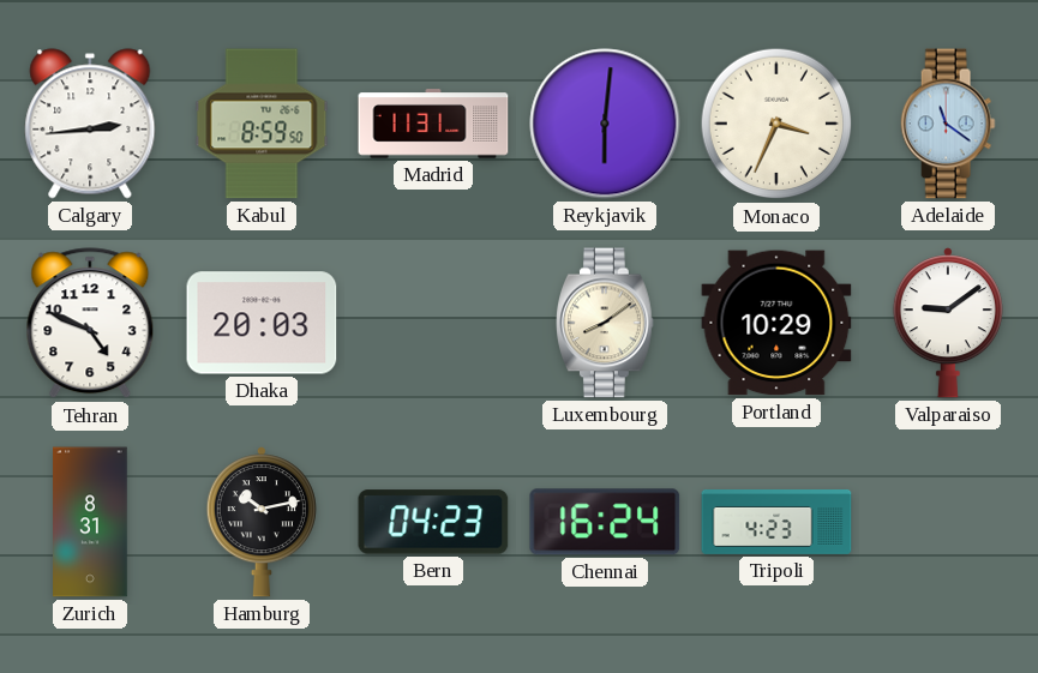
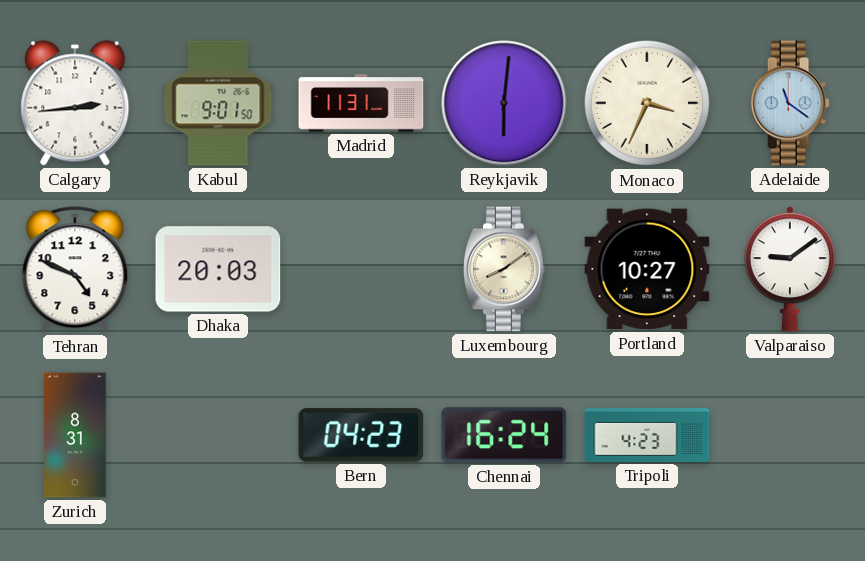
Kabul: 8:59 -> 9:01
Portland: 10:29 -> 10:27
Hamburg: 10:13 -> none
